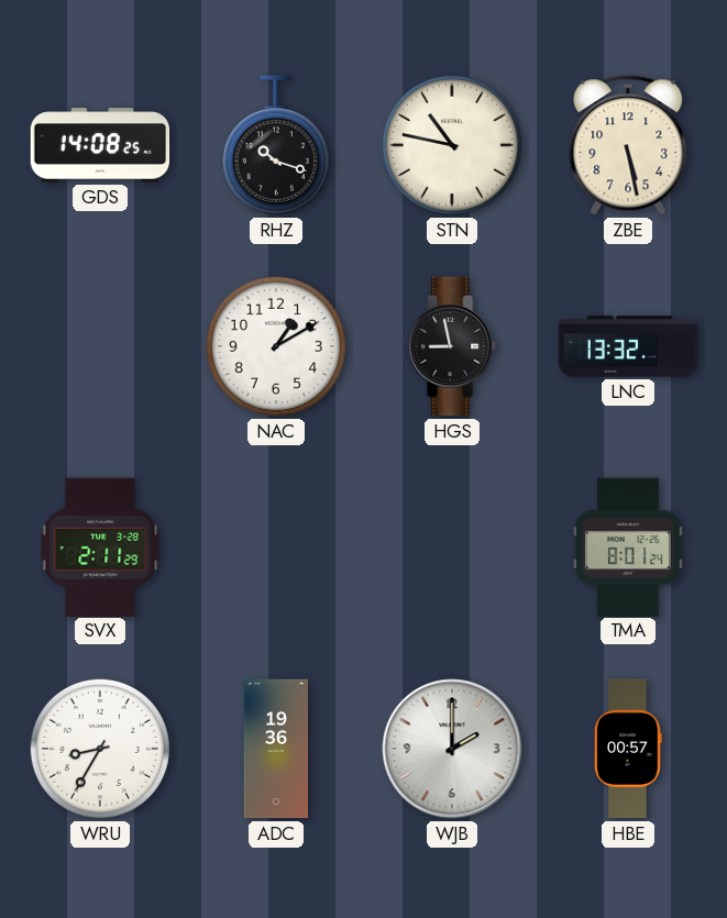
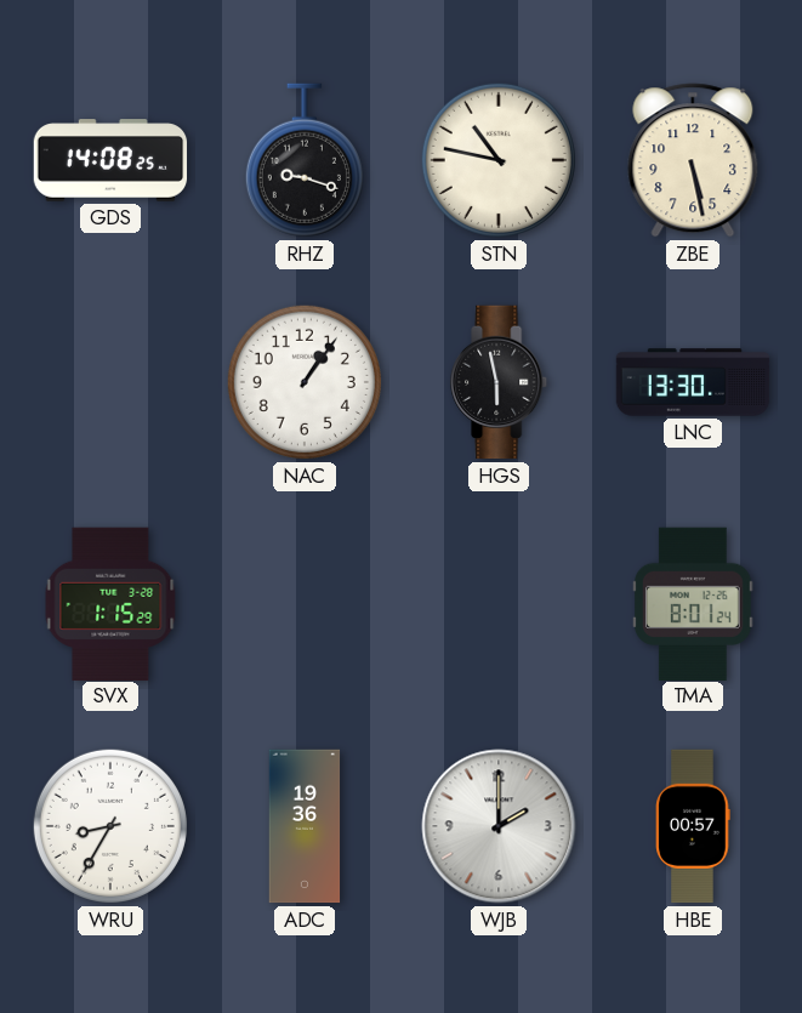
RHZ: 10:18 -> 9:18
NAC: 1:10 -> 1:06
HGS: 8:58 -> 5:58
LNC: 13:32 -> 13:30
SVX: 2:11 -> 1:15
